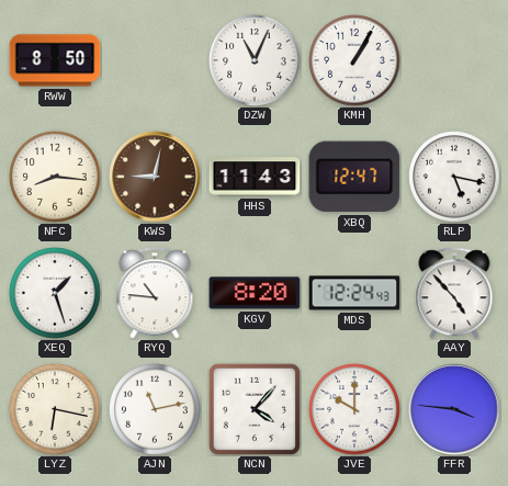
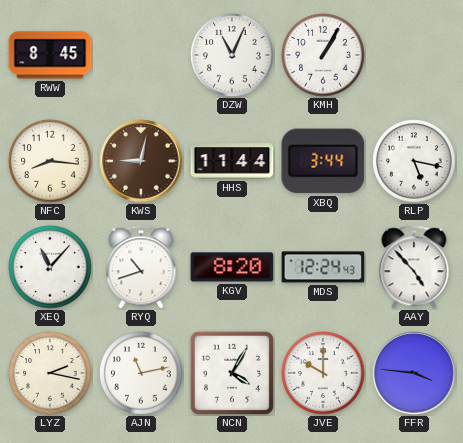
RWW: 8:50 -> 8:45
HHS: 11:43 -> 11:44
XBQ: 12:47 -> 3:44
XEQ: 1:27 -> 11:07
RYQ: 10:46 -> 10:42
LYZ: 6:17 -> 2:17
NCN: 4:07 -> 4:05
